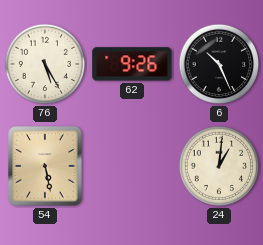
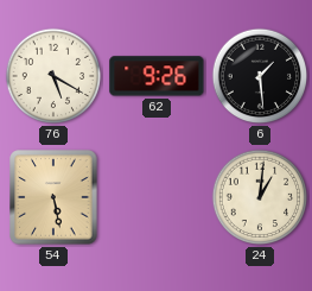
76: 5:25 -> 5:20
6: 10:26 -> 1:29
